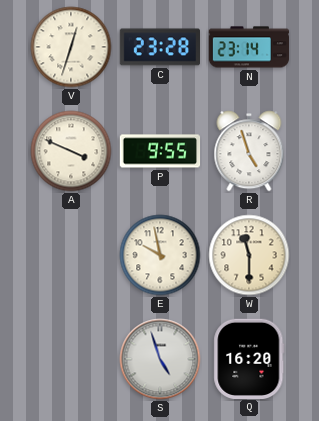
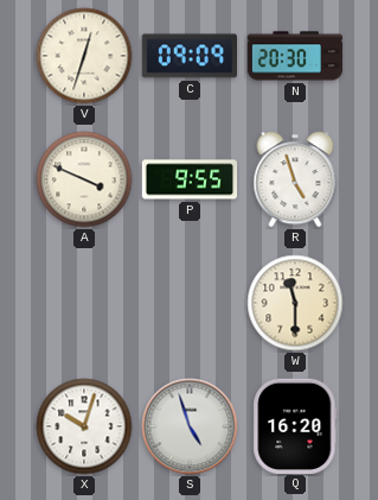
C: 23:28 -> 09:09
N: 23:14 -> 20:30
E: 9:58 -> none
X: none -> 10:03
